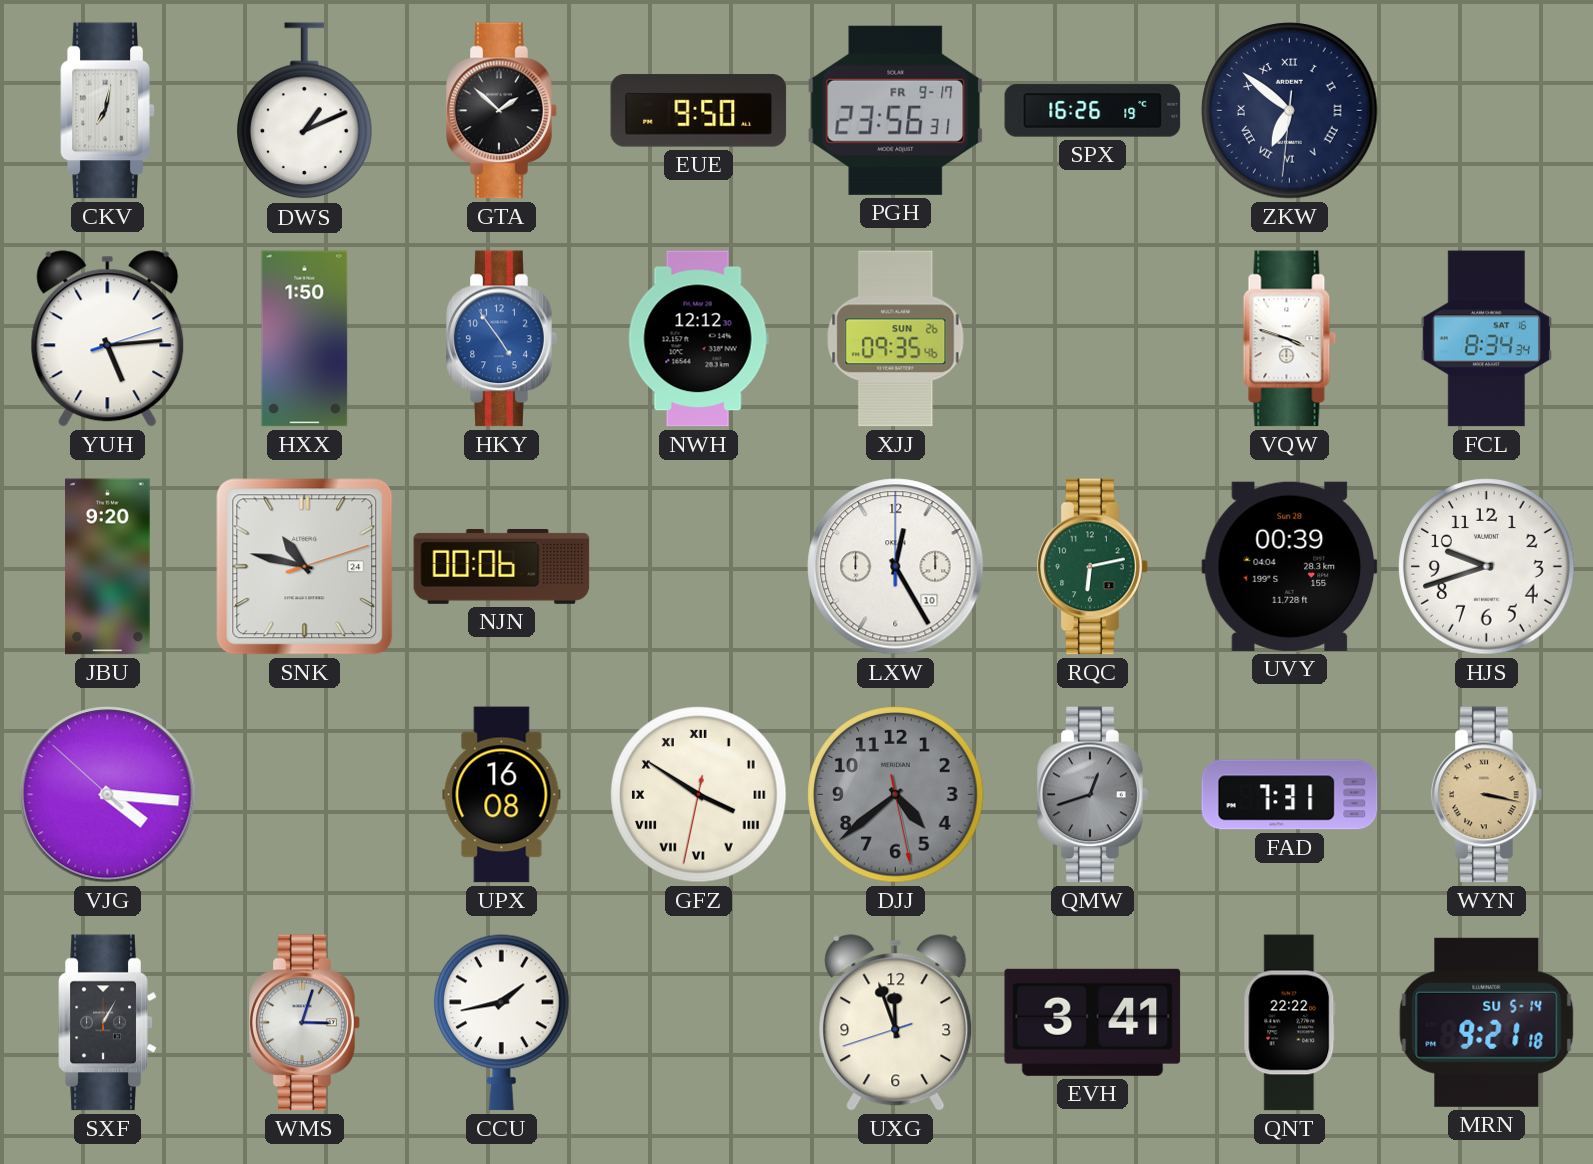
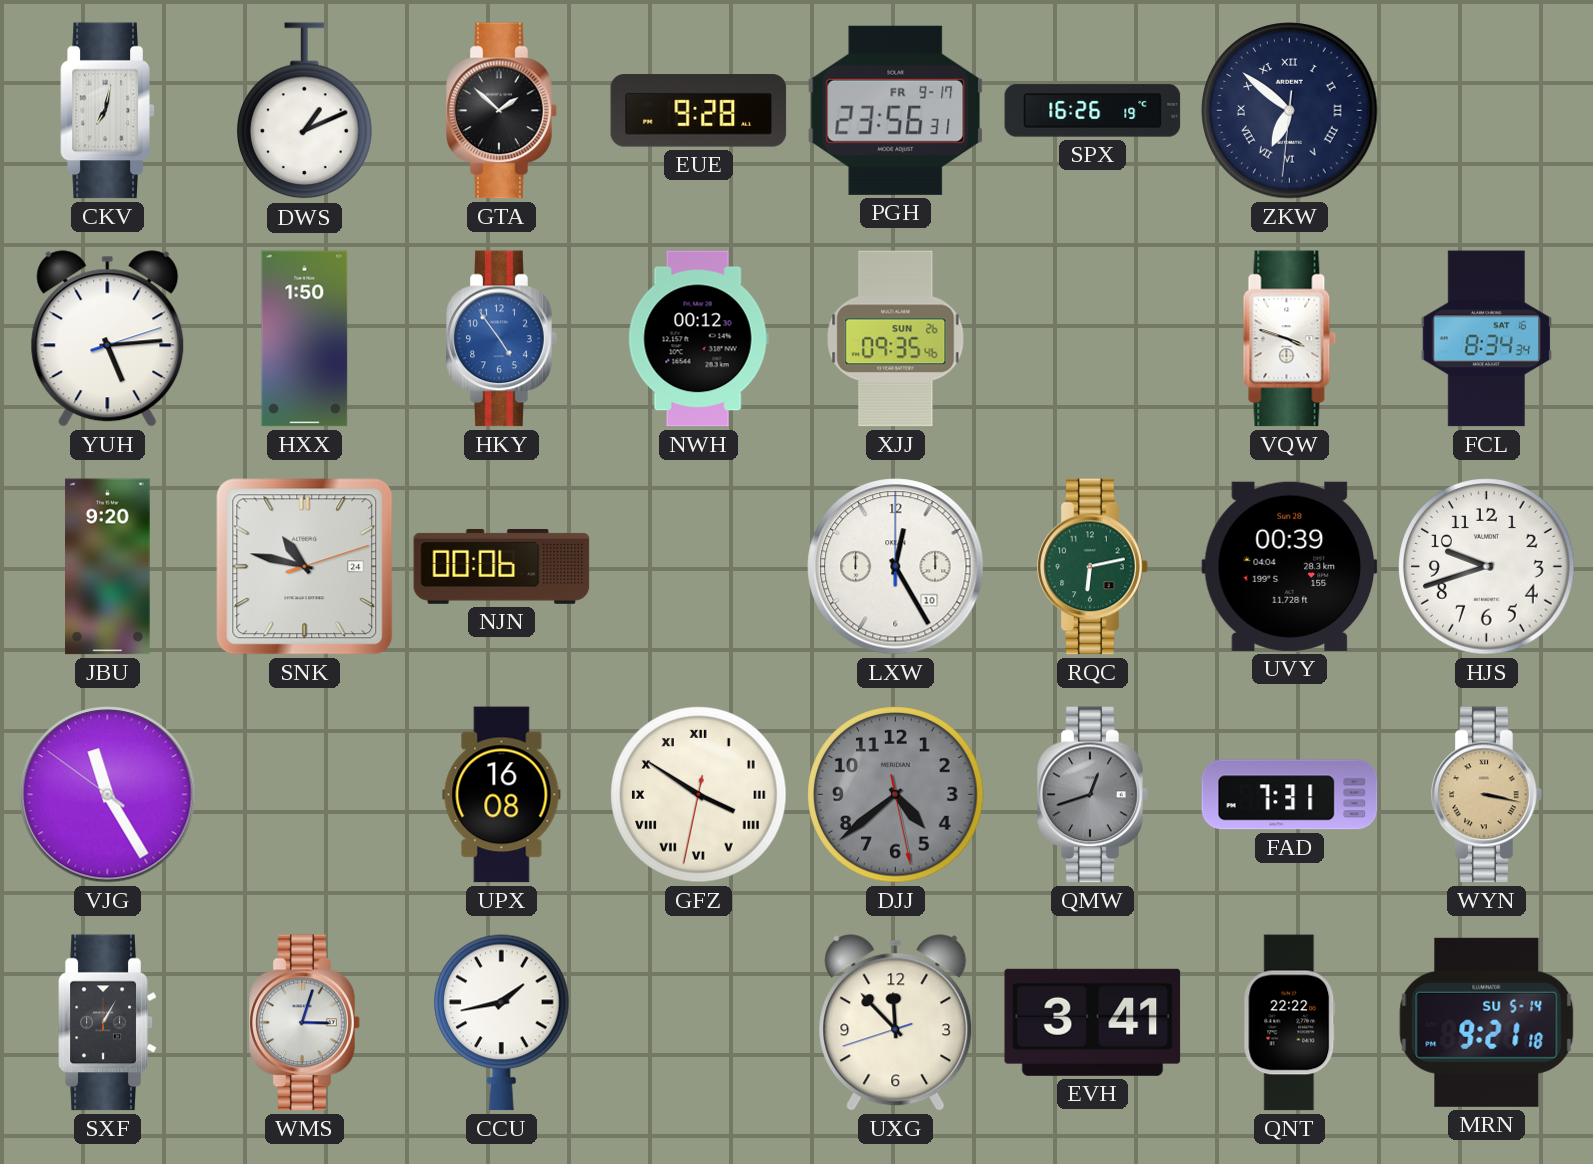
EUE: 9:50 -> 9:28
NWH: 12:12 -> 00:12
VJG: 4:15 -> 11:24
UXG: 11:56 -> 11:52
